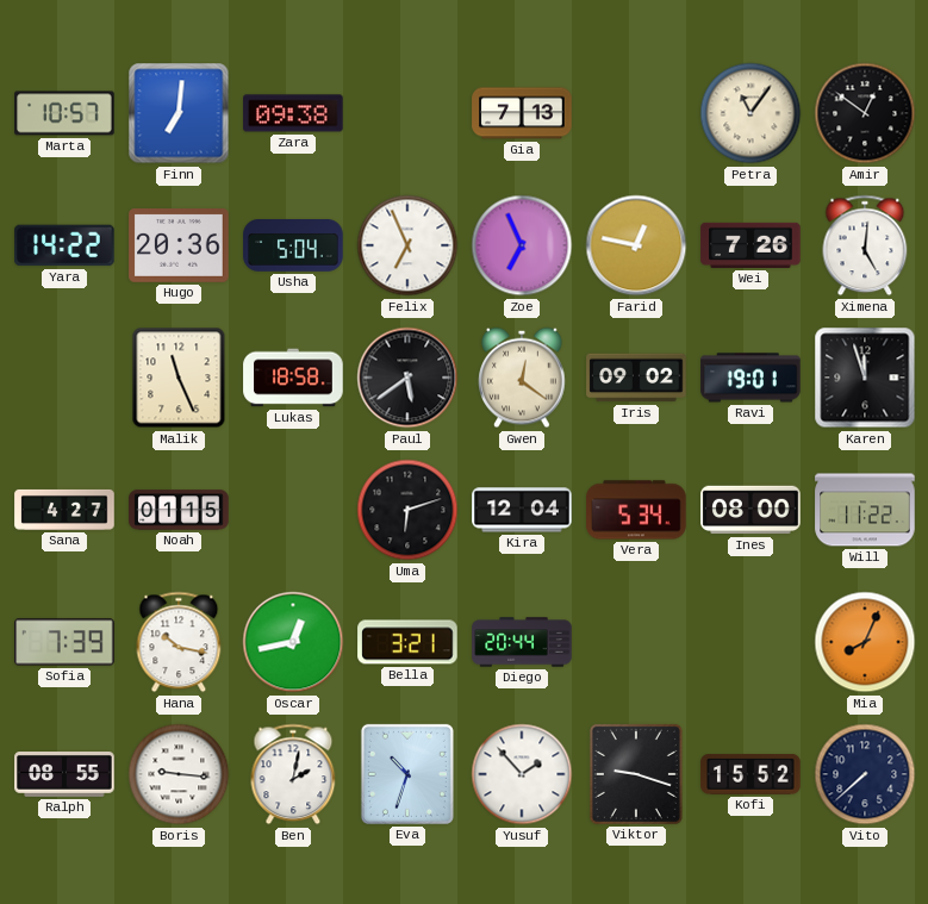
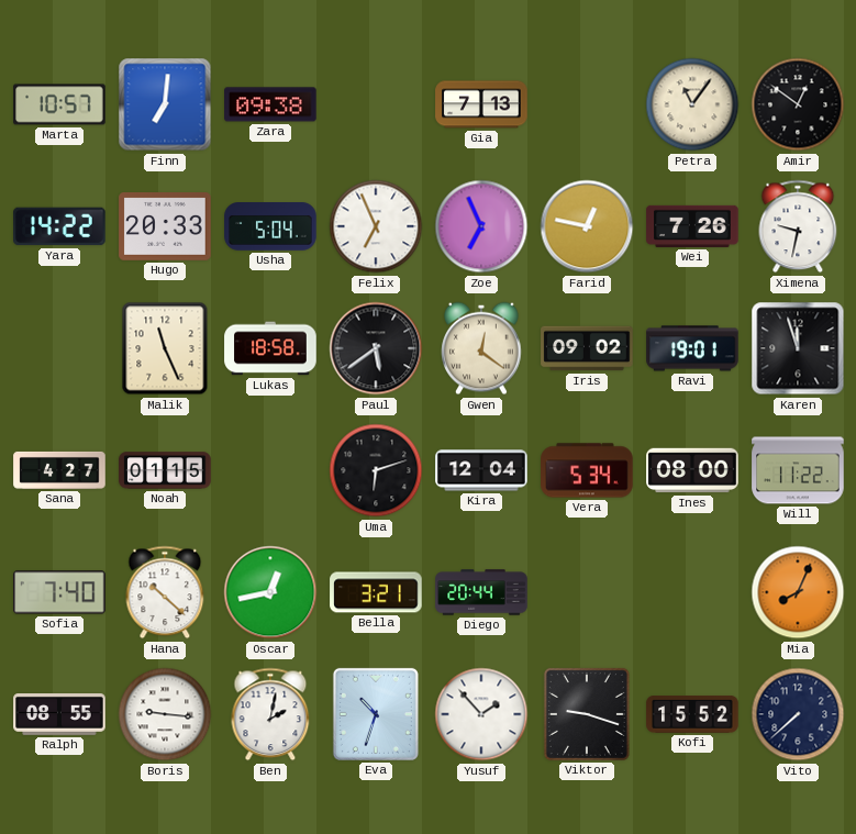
Hugo: 20:36 -> 20:33
Ximena: 5:01 -> 9:32
Sofia: 7:39 -> 7:40
Hana: 10:17 -> 10:22
